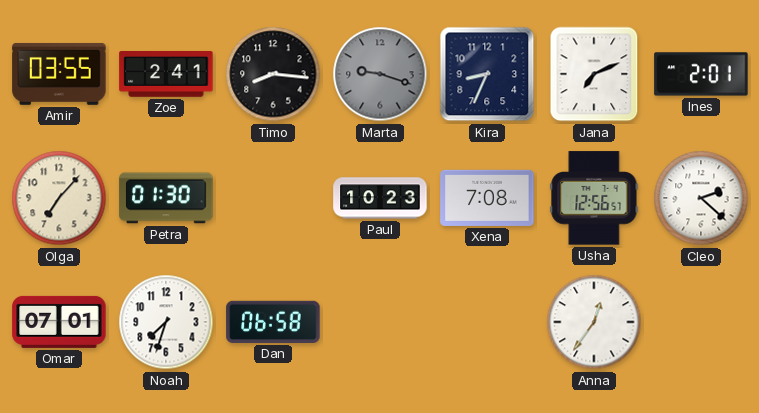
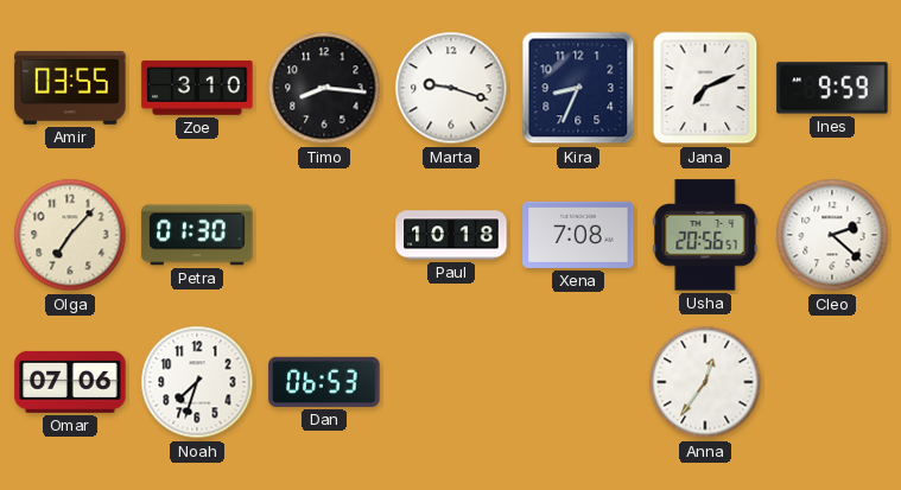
Zoe: 2:41 -> 3:10
Marta dial: grey -> white
Ines: 2:01 -> 9:59
Paul: 10:23 -> 10:18
Usha: 12:56 -> 20:56
Omar: 07:01 -> 07:06
Dan: 06:58 -> 06:53
